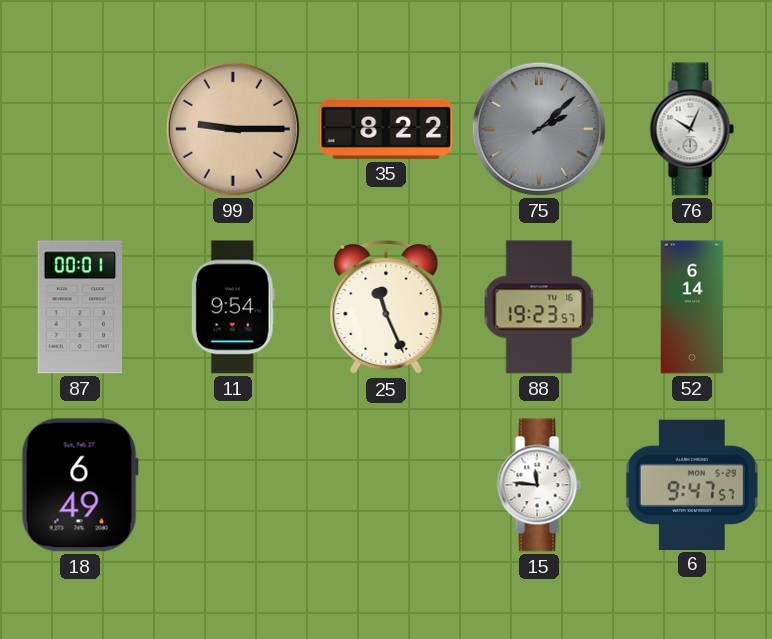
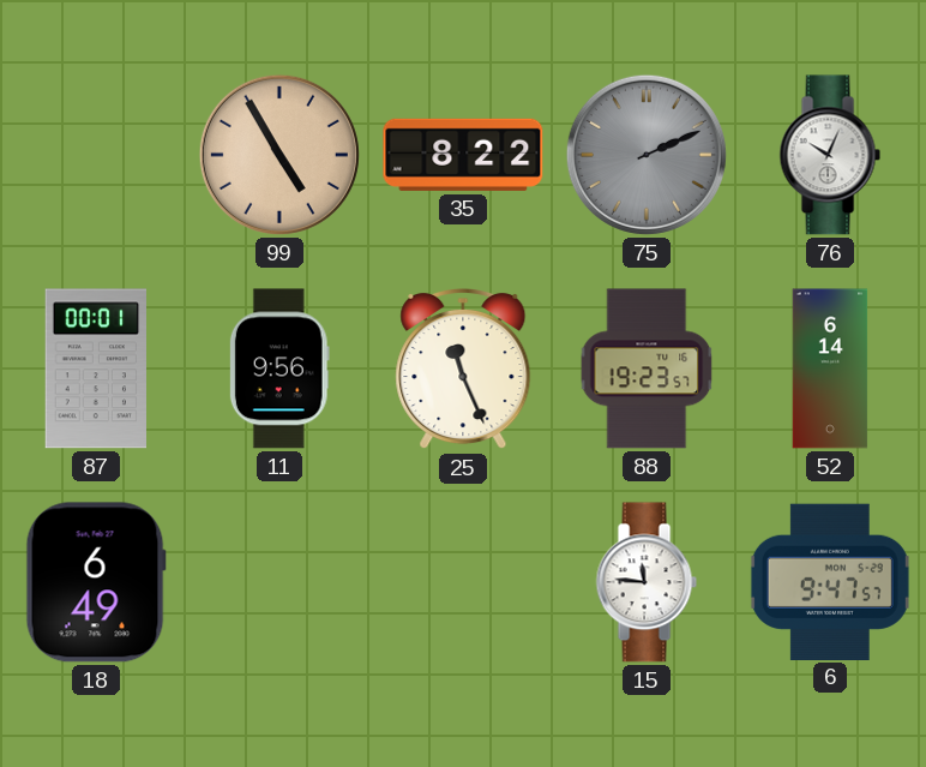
99: 9:15 -> 4:55
75: 2:08 -> 2:11
11: 9:54 -> 9:56
